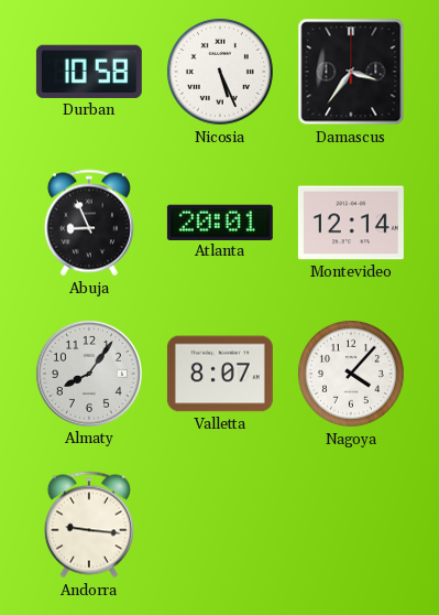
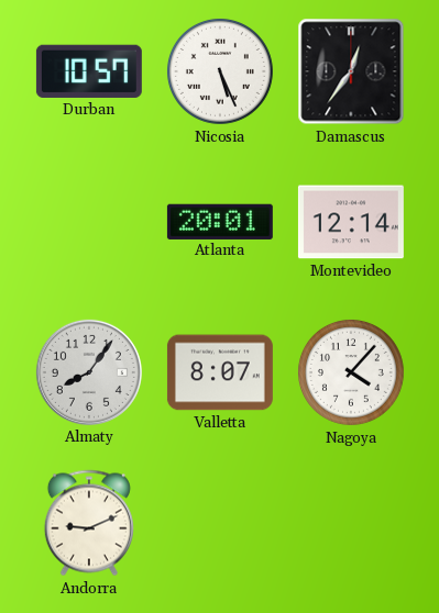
Durban: 10:58 -> 10:57
Damascus: 3:36 -> 12:36
Abuja: 8:56 -> none
Andorra: 9:16 -> 9:11
